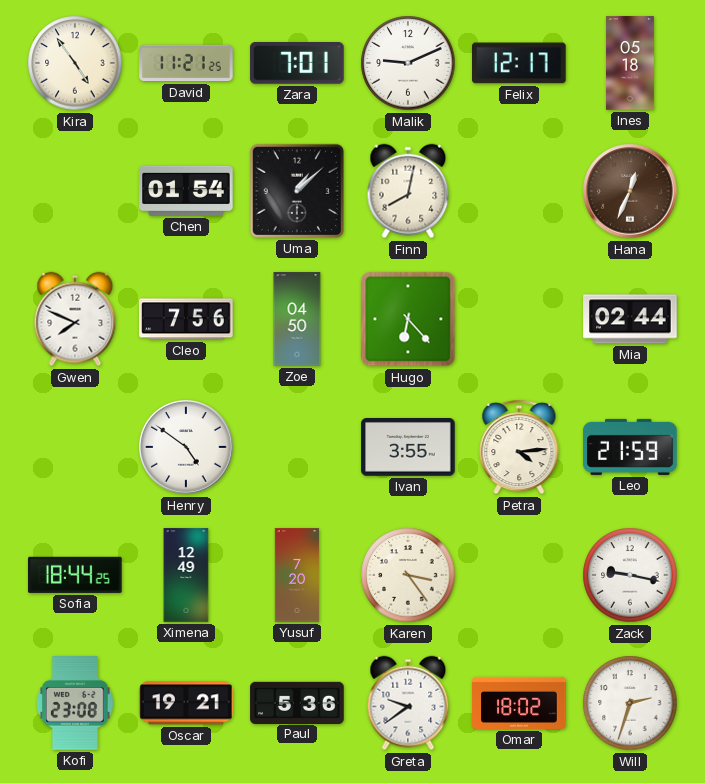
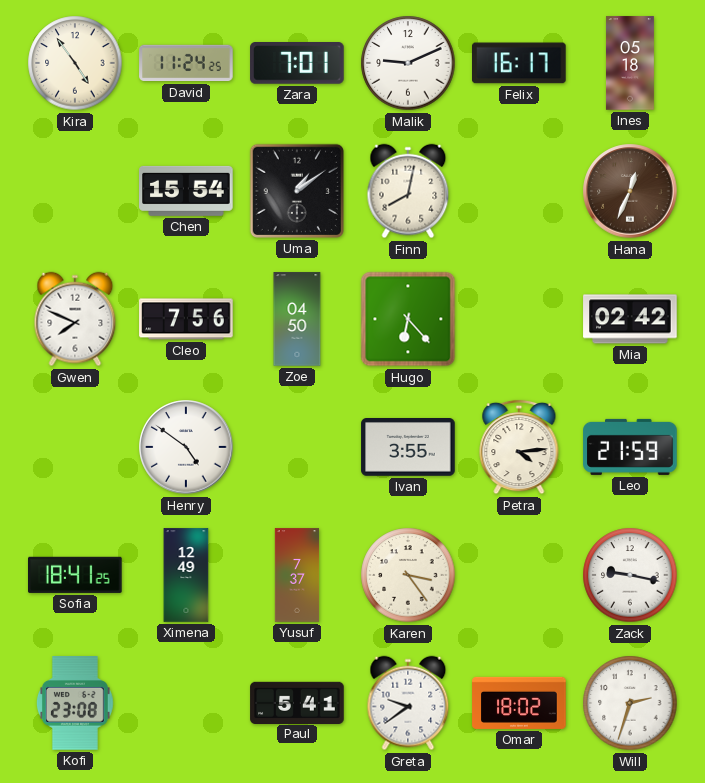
David: 11:21 -> 11:24
Felix: 12:17 -> 16:17
Chen: 01:54 -> 15:54
Uma: 1:08 -> 1:09
Mia: 02:44 -> 02:42
Sofia: 18:44 -> 18:41
Yusuf: 7:20 -> 7:37
Oscar: 19:21 -> none
Paul: 5:36 -> 5:41
